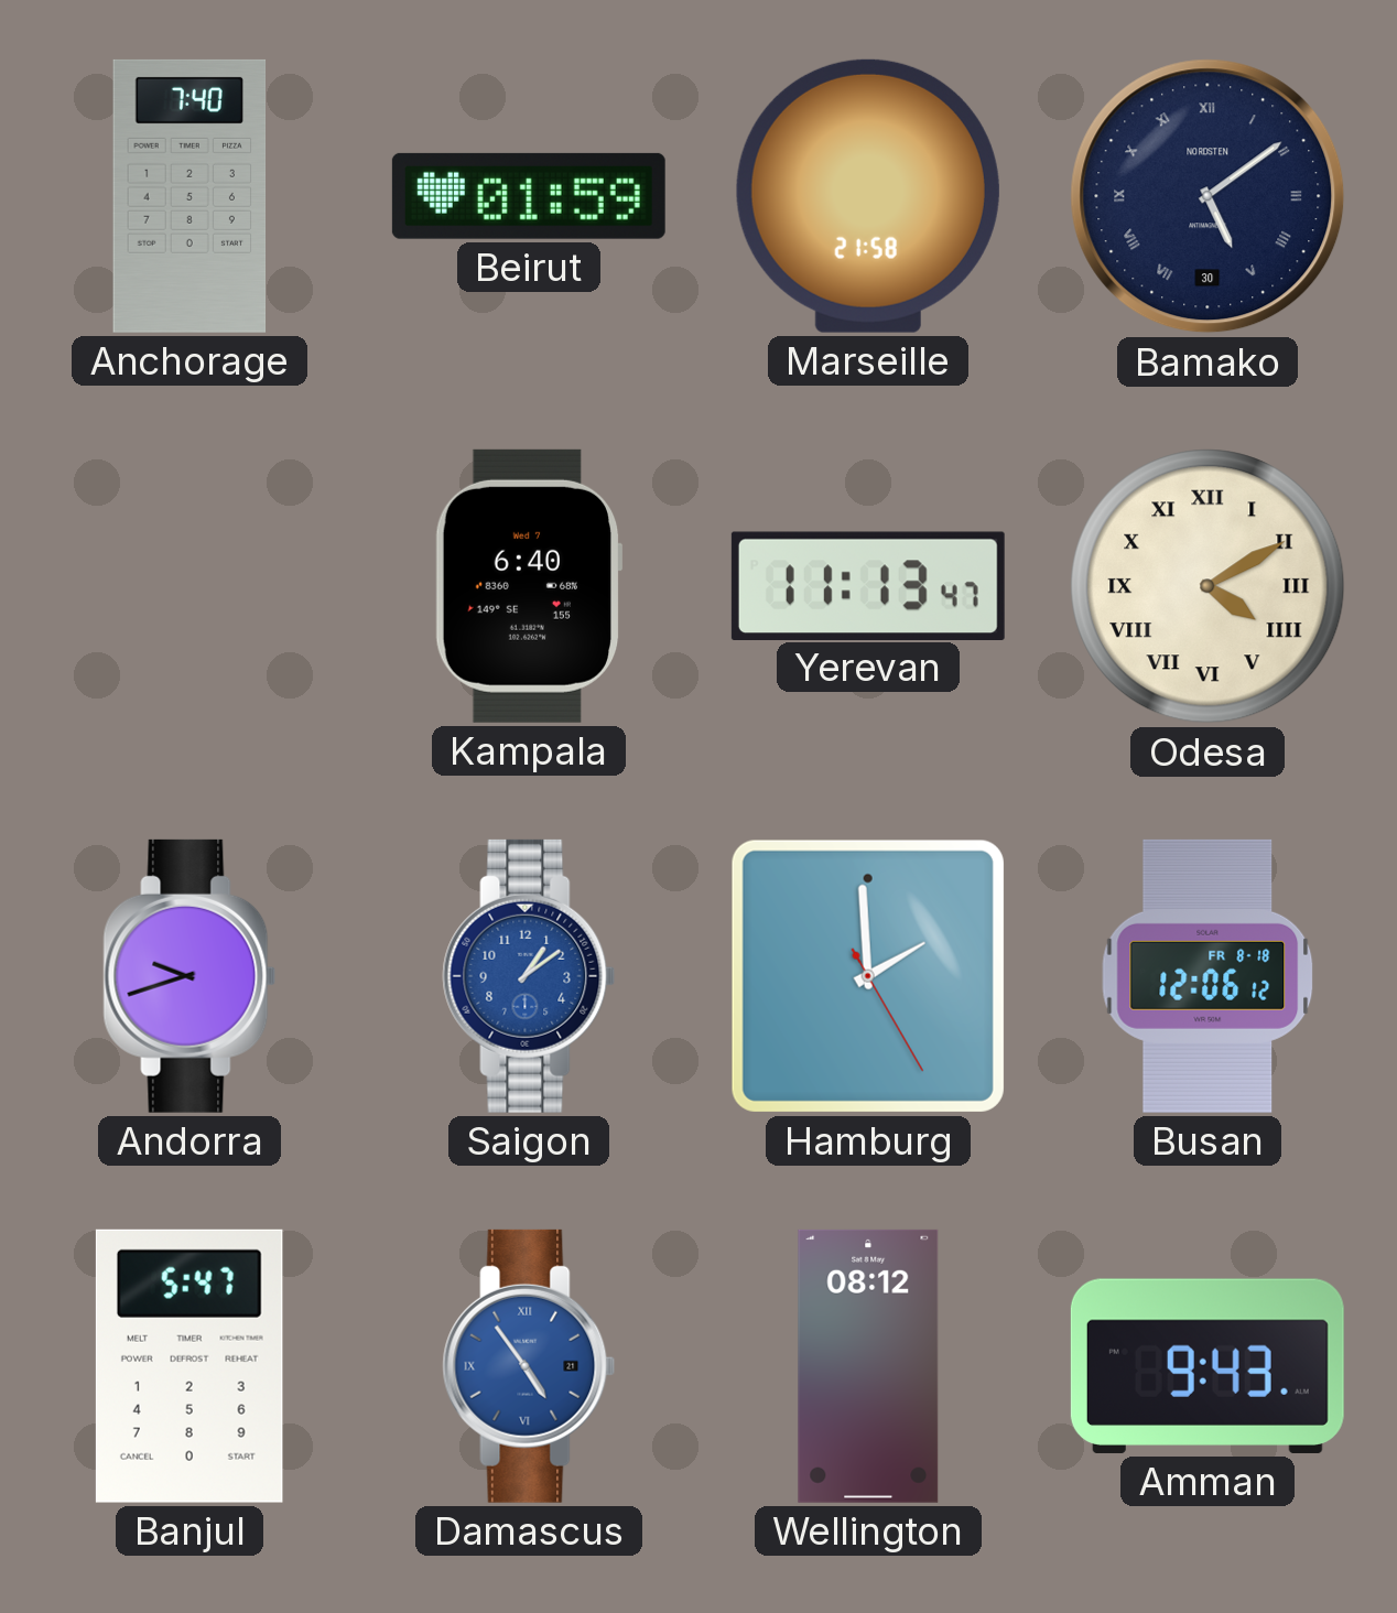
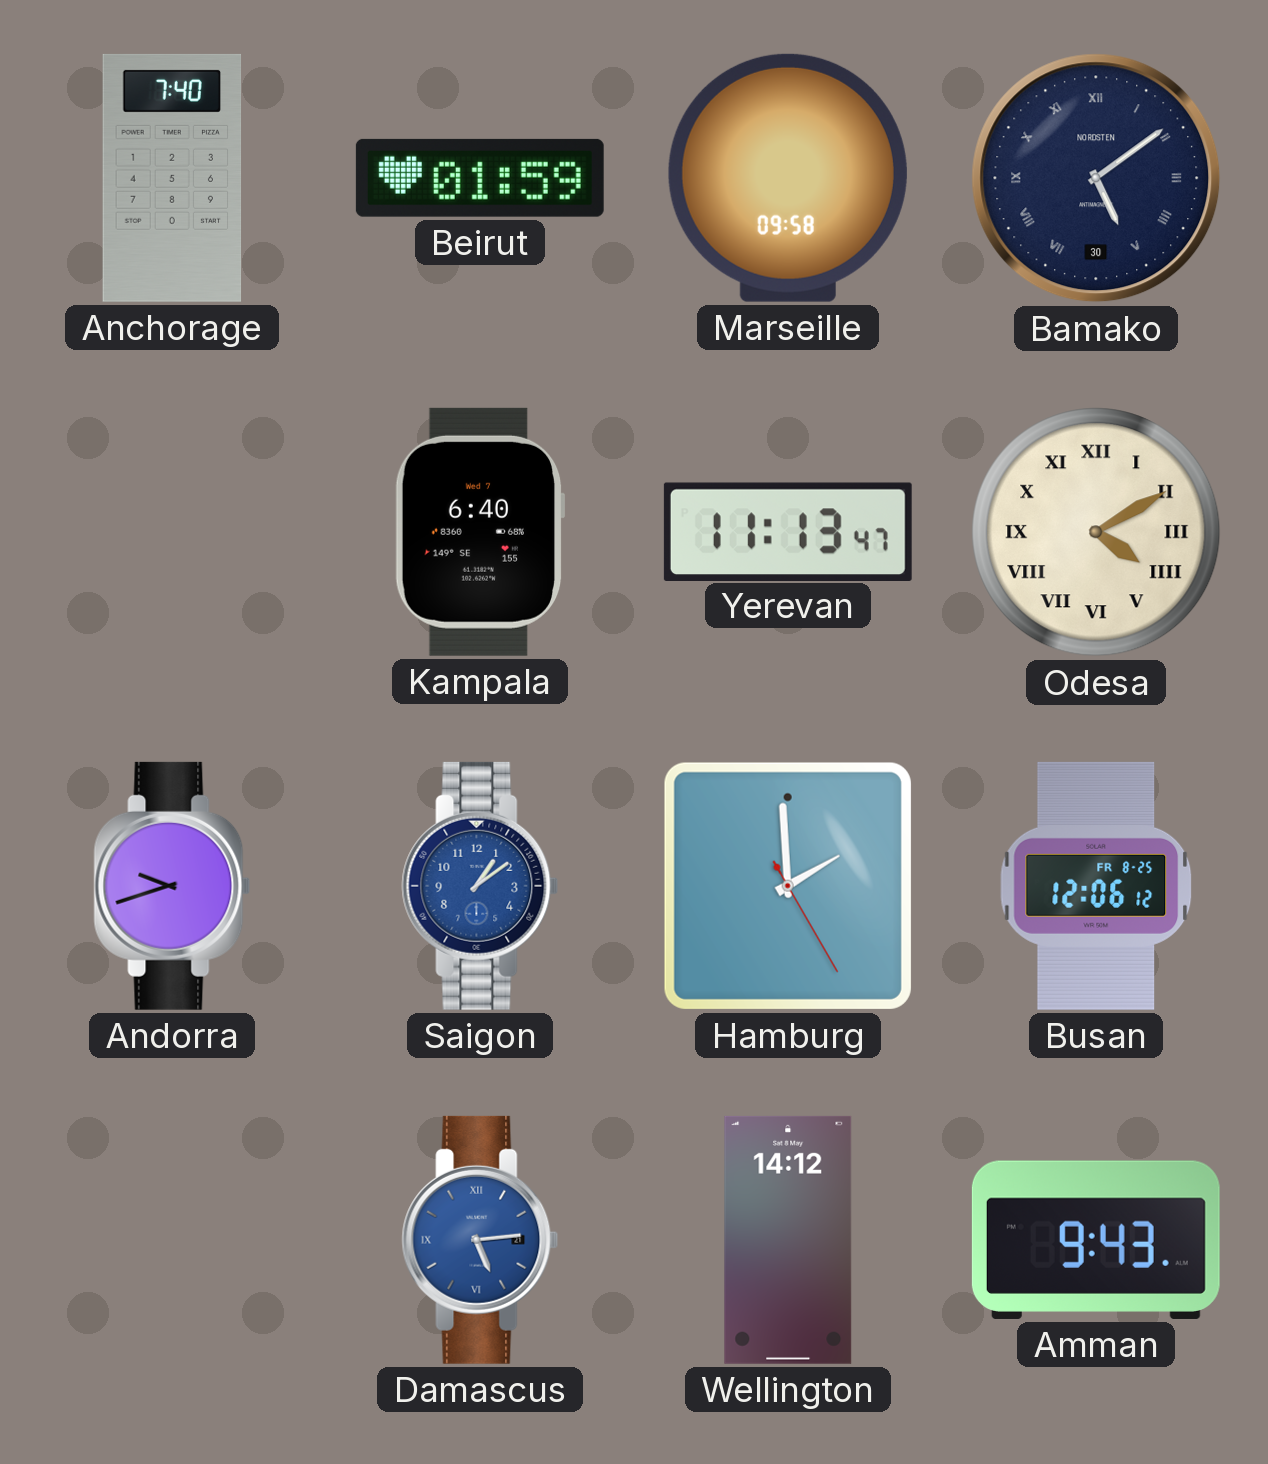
Marseille: 21:58 -> 09:58
Busan date: FR 8-18 -> FR 8-25
Banjul: 5:47 -> none
Damascus: 4:54 -> 5:14
Wellington: 08:12 -> 14:12
